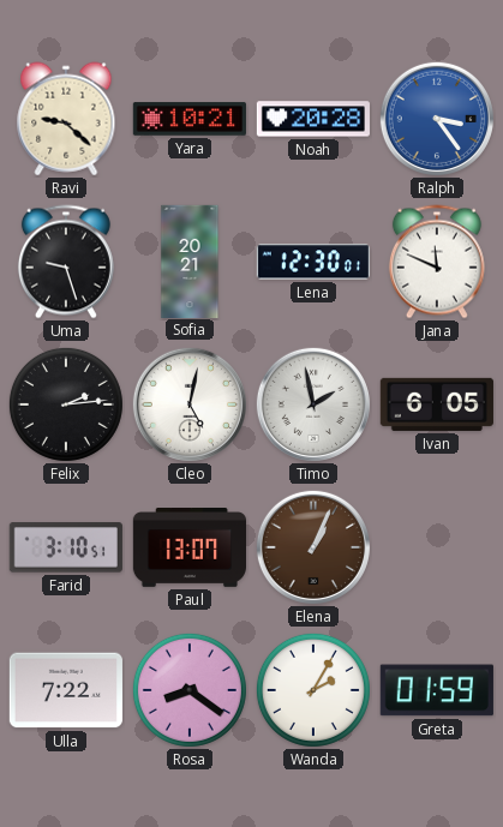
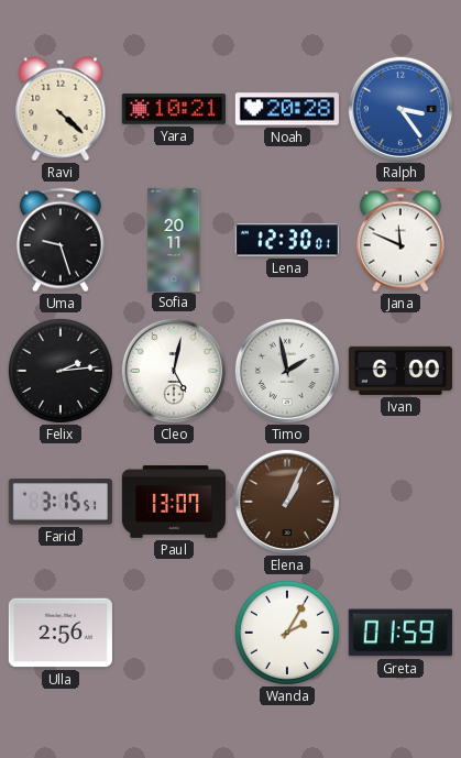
Ravi: 9:22 -> 4:22
Sofia: 20:21 -> 20:11
Ivan: 6:05 -> 6:00
Farid: 3:10 -> 3:15
Ulla: 7:22 -> 2:56
Rosa: 8:21 -> none
